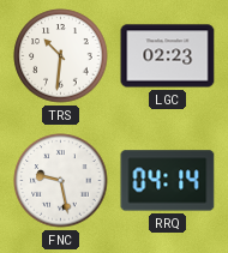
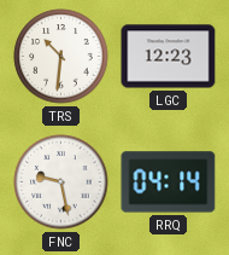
LGC: 02:23 -> 12:23
